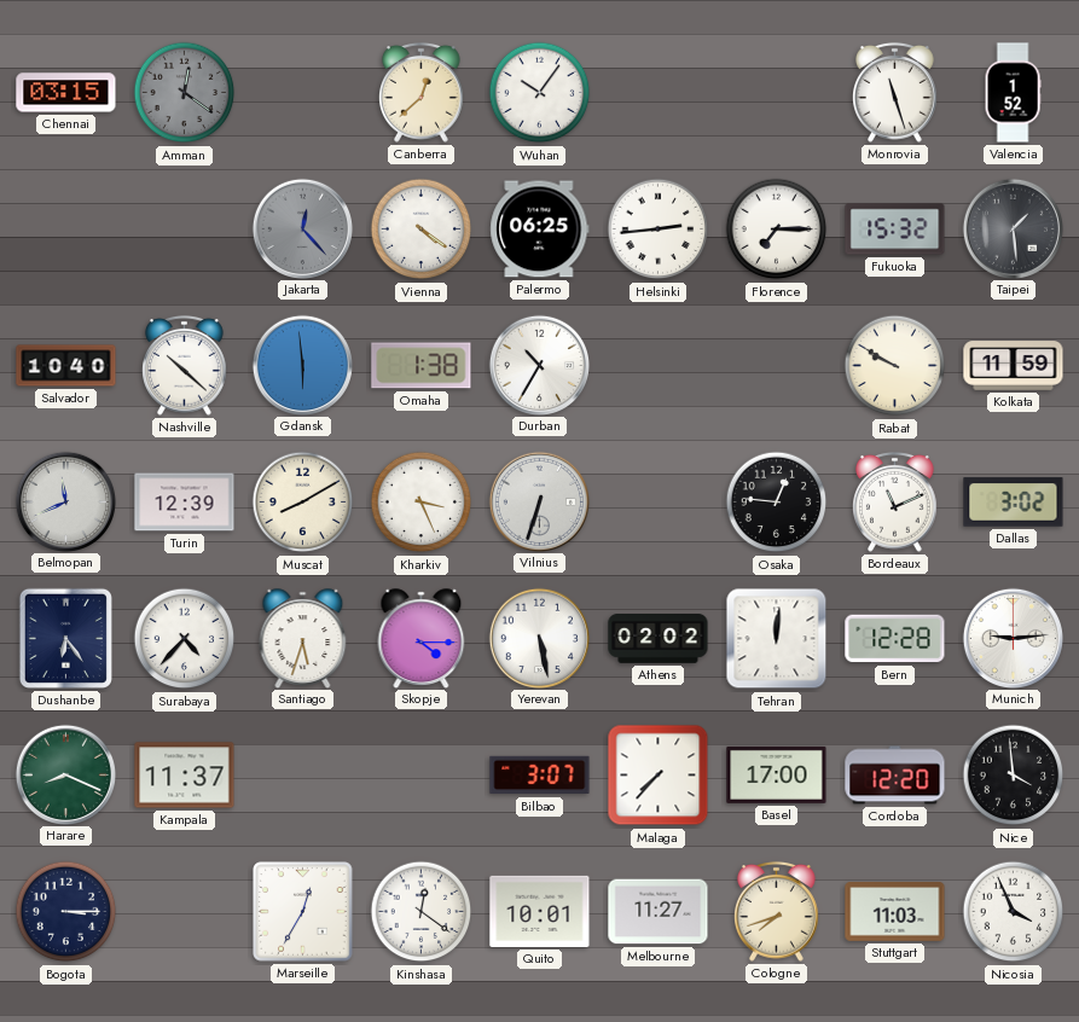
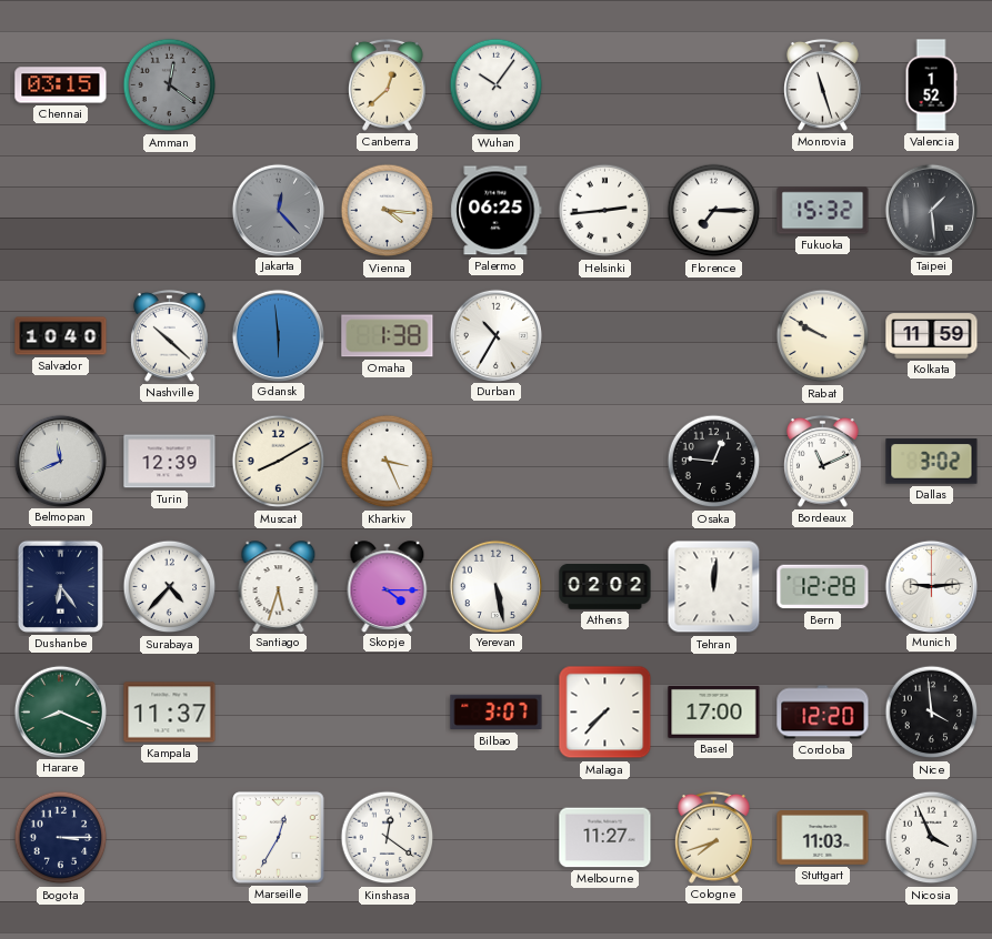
Vienna: 4:21 -> 4:16
Vilnius: 6:33 -> none
Quito: 10:01 -> none
